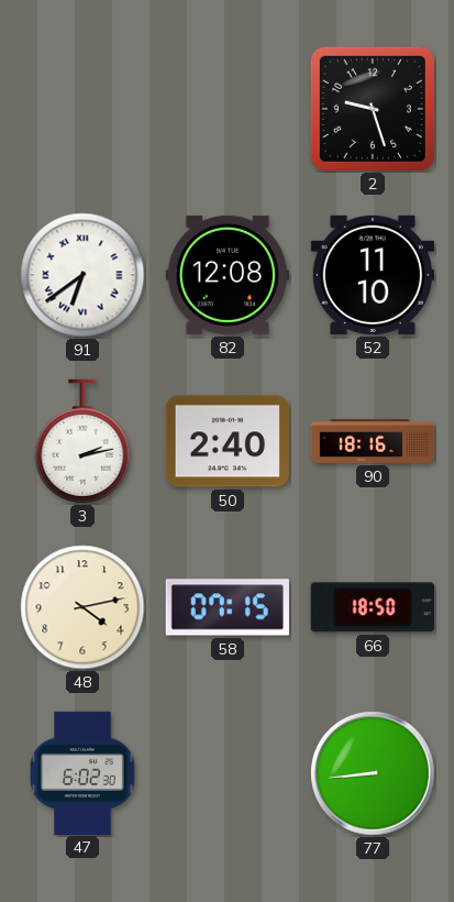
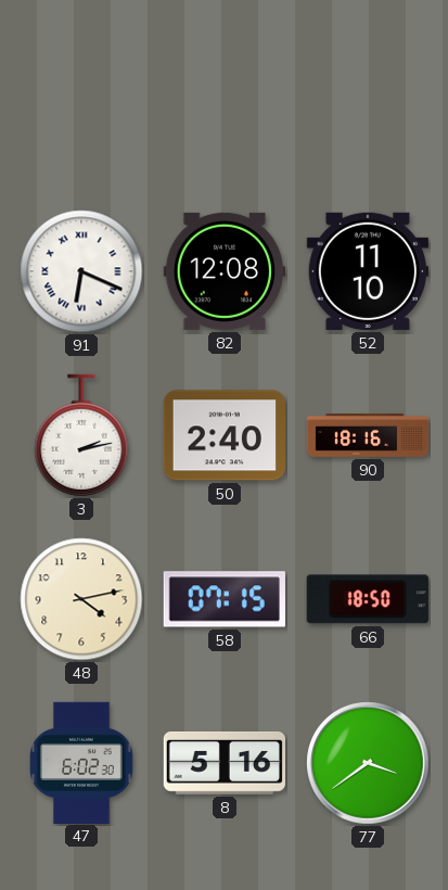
2: 9:27 -> none
91: 6:39 -> 6:19
8: none -> 5:16
77: 8:44 -> 3:39
